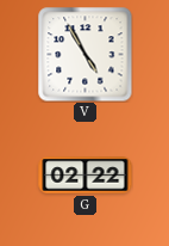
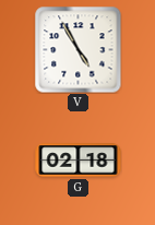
G: 02:22 -> 02:18
